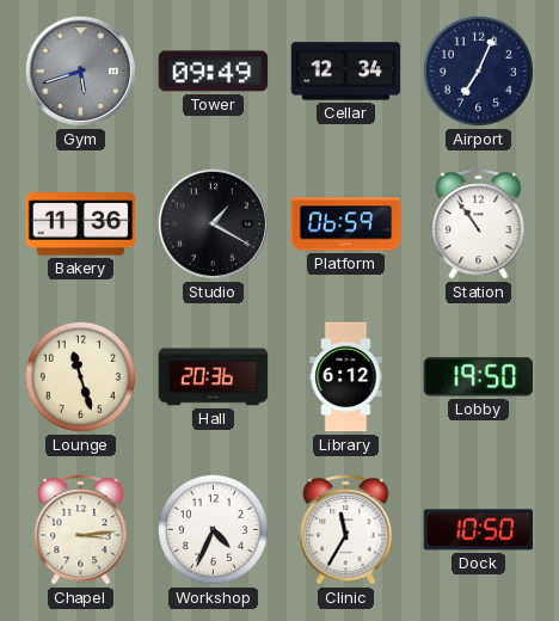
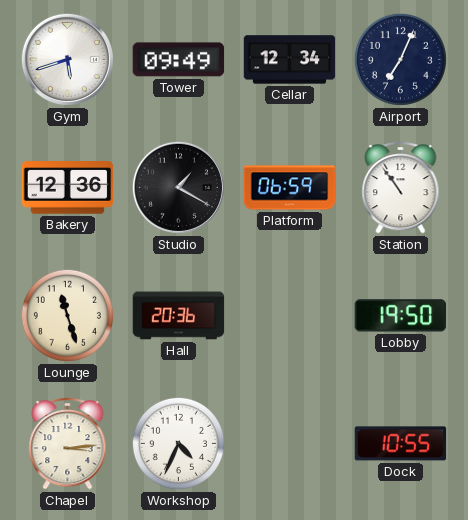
Gym dial: grey -> white
Bakery: 11:36 -> 12:36
Library: 6:12 -> none
Clinic: 11:35 -> none
Dock: 10:50 -> 10:55
